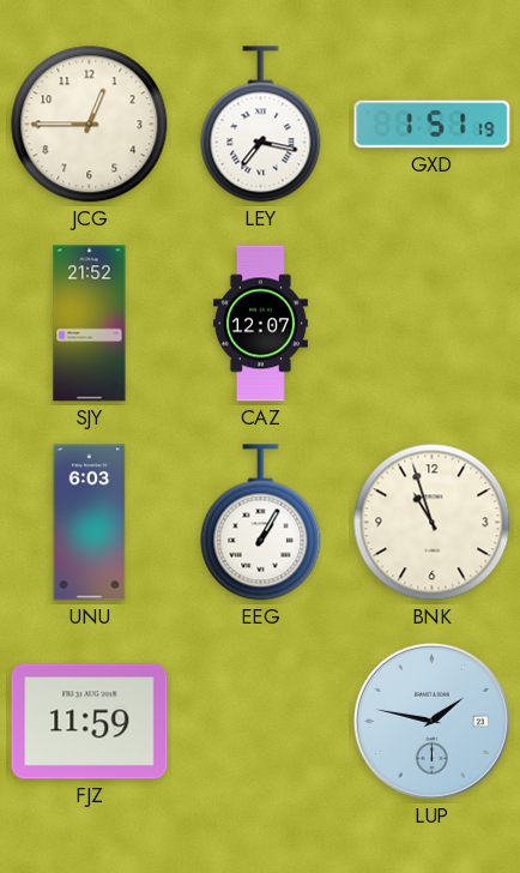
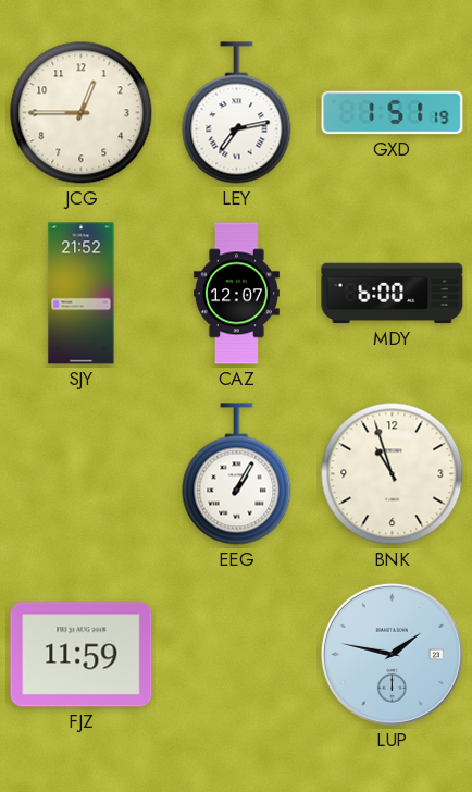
LEY: 7:17 -> 7:13
MDY: none -> 6:00
UNU: 6:03 -> none
